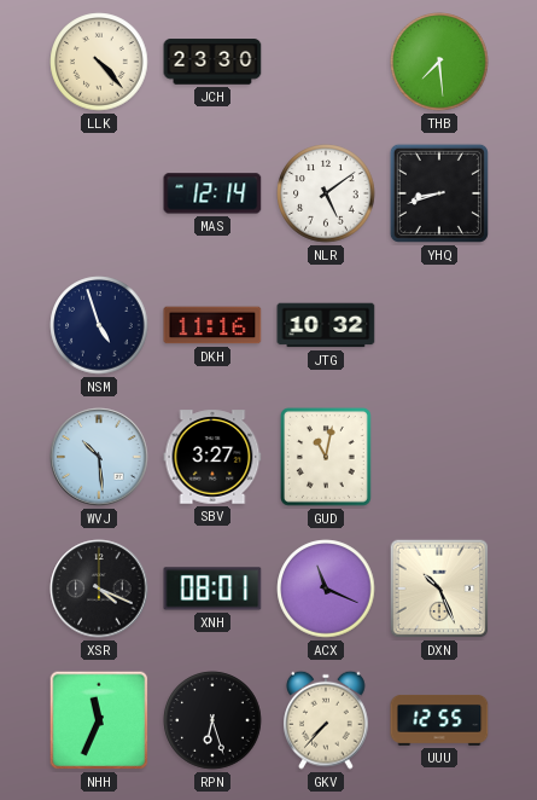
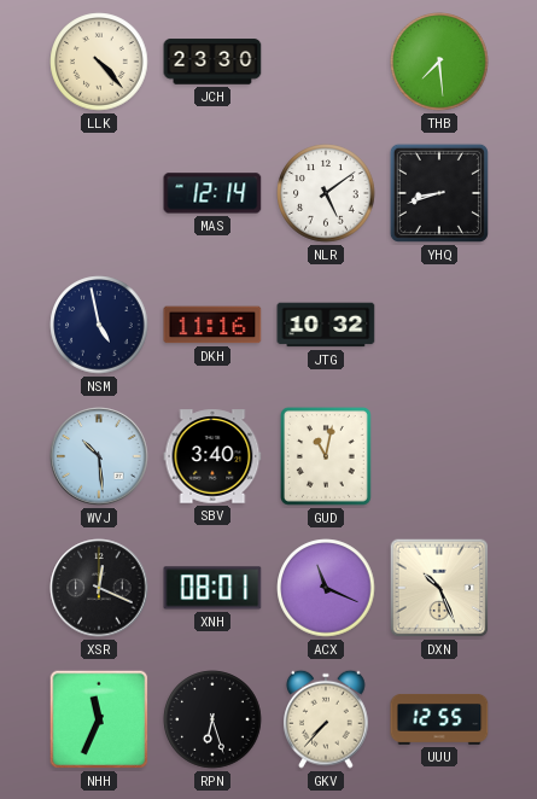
NSM: 4:57 -> 4:58
SBV: 3:27 -> 3:40
XSR: 4:19 -> 12:19
